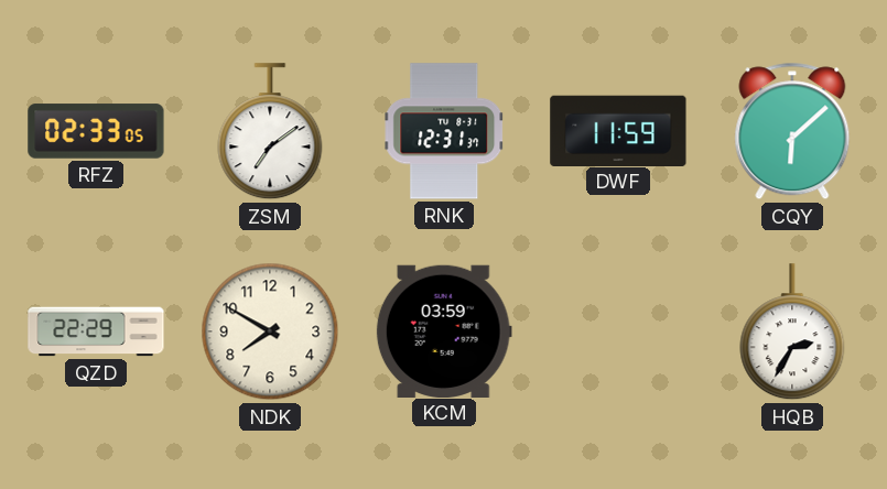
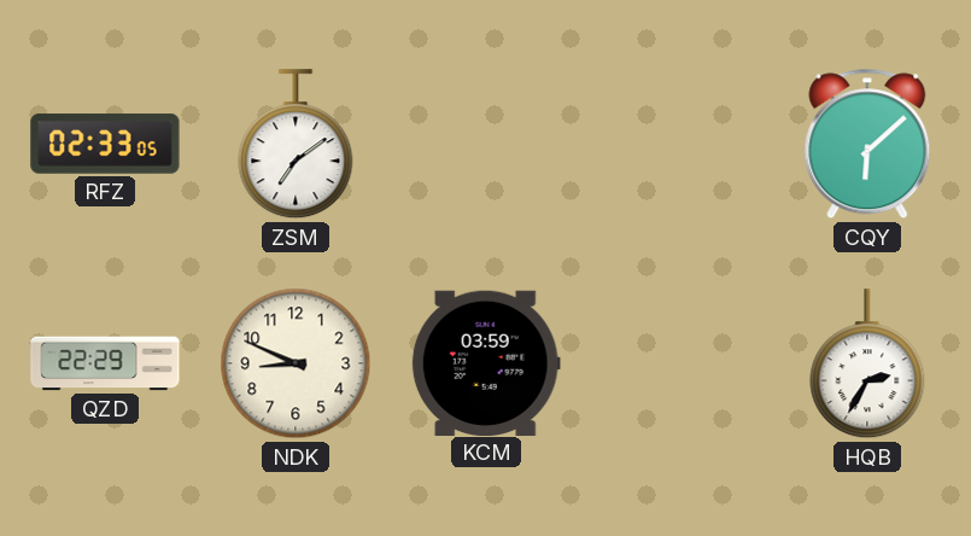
RNK: 12:31 -> none
DWF: 11:59 -> none
NDK: 7:50 -> 8:49
